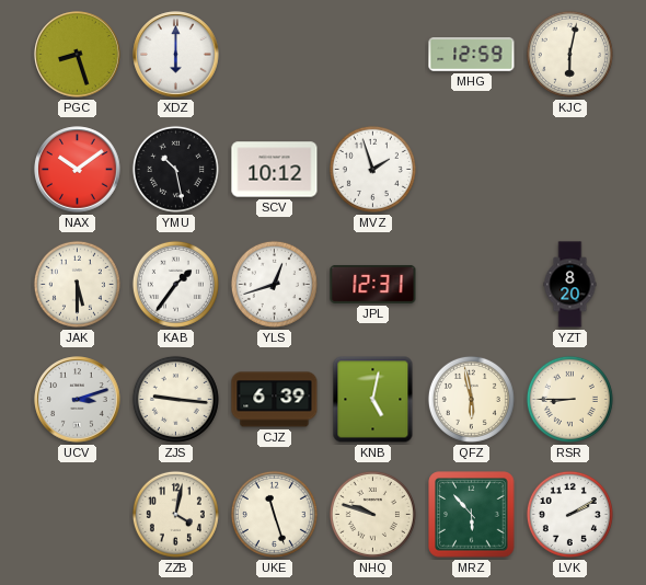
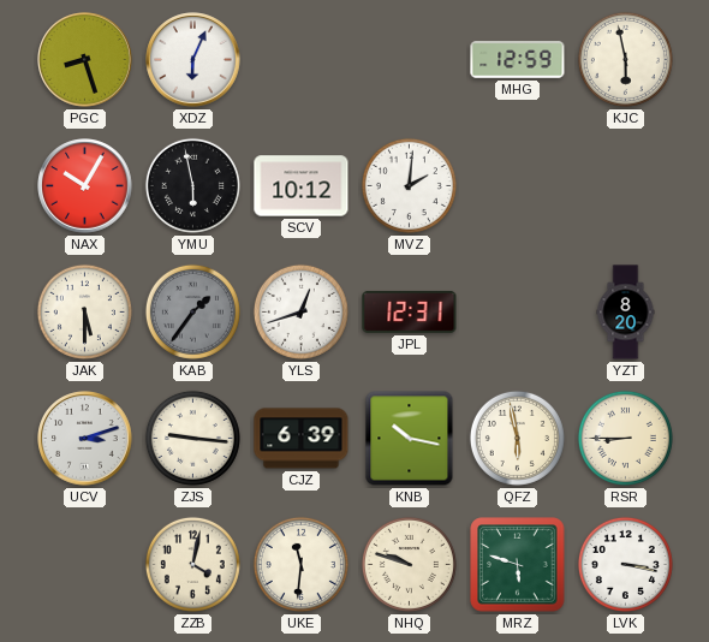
XDZ: 6:00 -> 6:04
KJC: 6:02 -> 5:58
NAX: 10:09 -> 10:05
YMU: 10:28 -> 5:58
MVZ: 1:57 -> 2:01
KAB dial: white -> grey
KNB: 5:02 -> 10:17
UKE: 11:27 -> 11:31
MRZ: 5:53 -> 5:48
LVK: 2:10 -> 3:17
